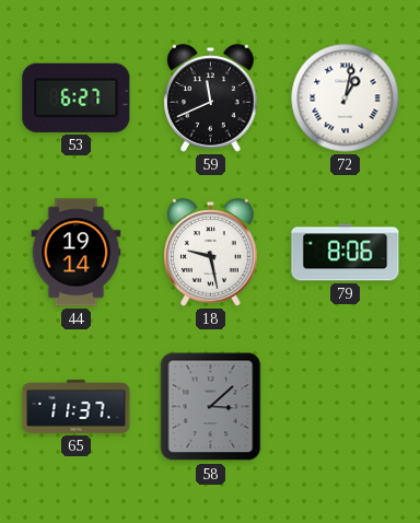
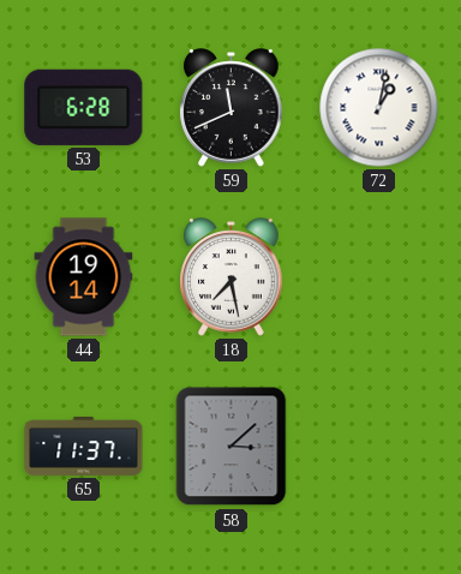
53: 6:27 -> 6:28
18: 9:28 -> 7:28
79: 8:06 -> none
